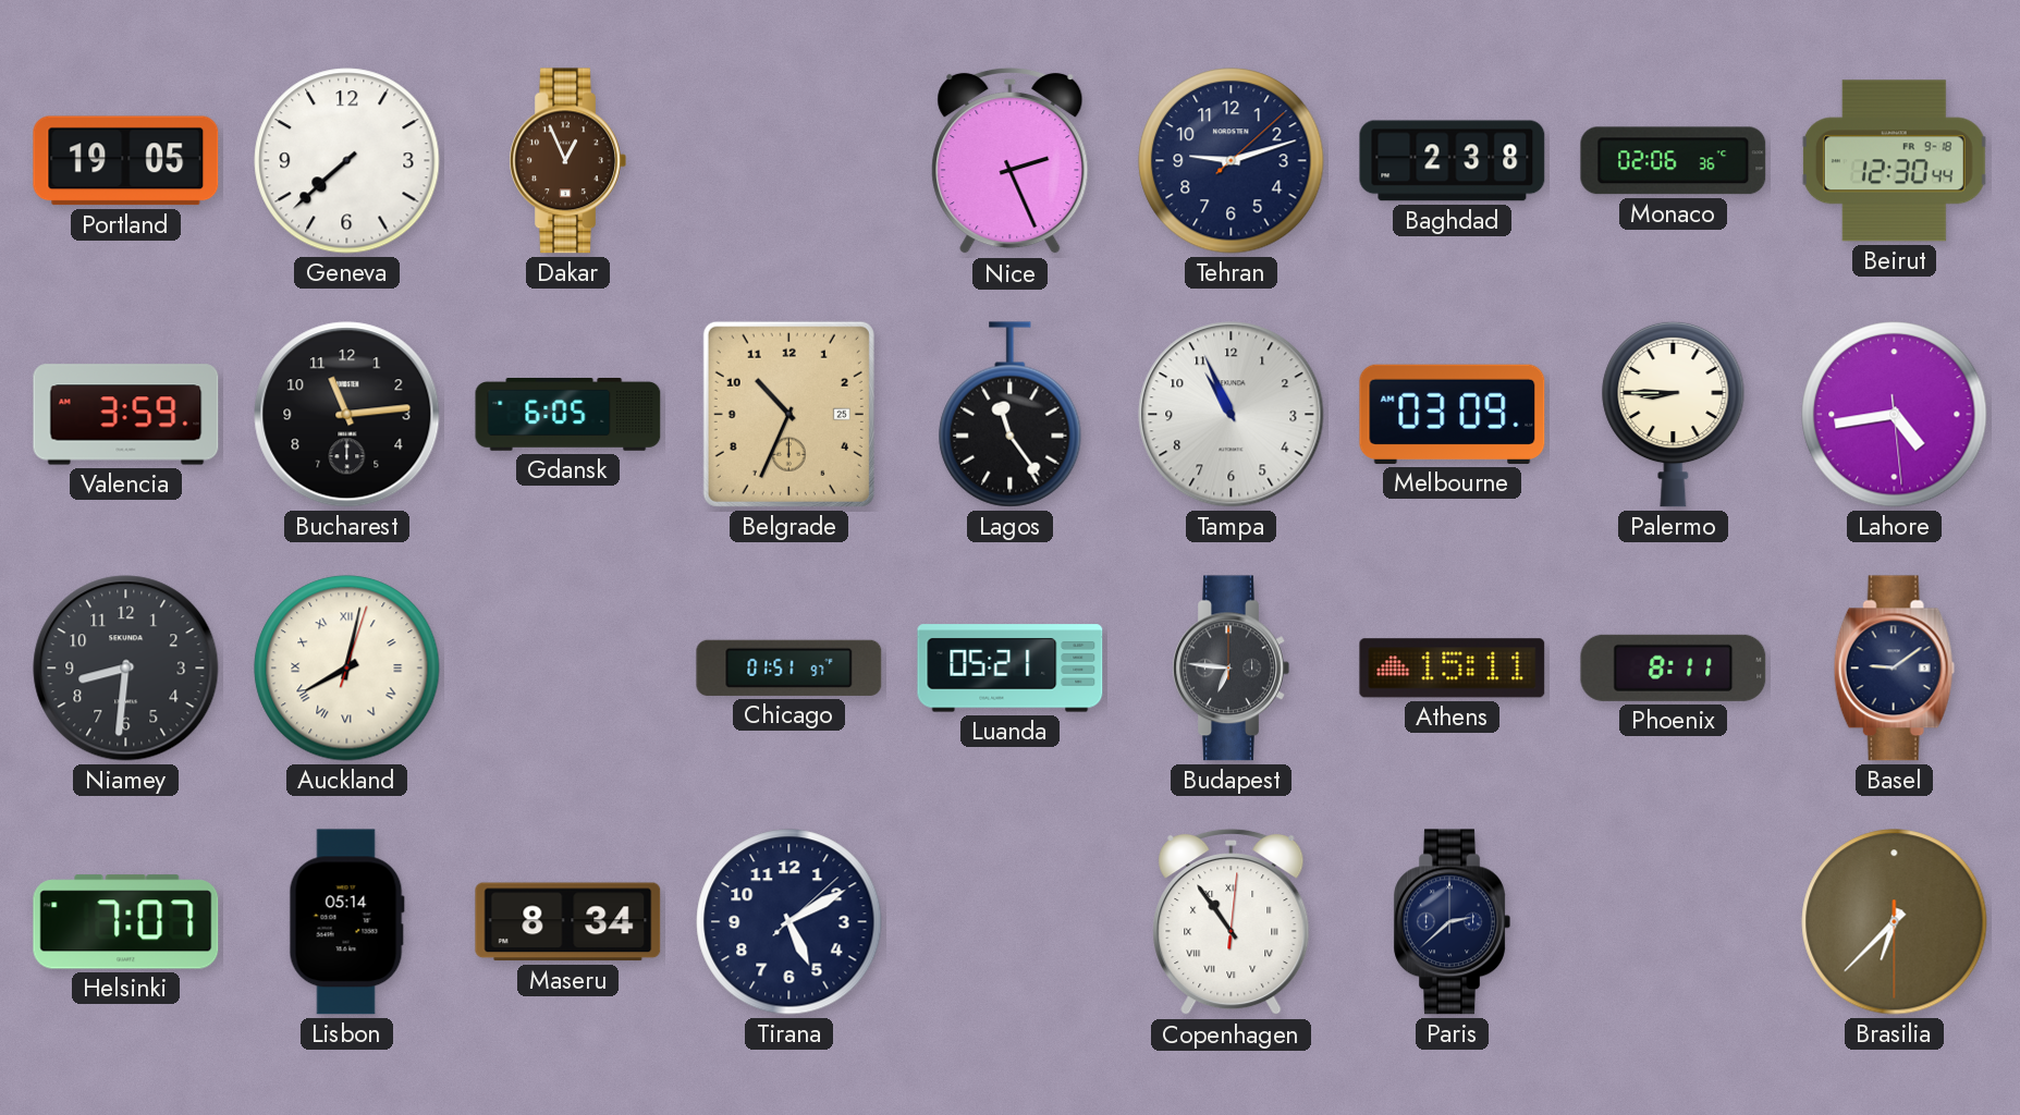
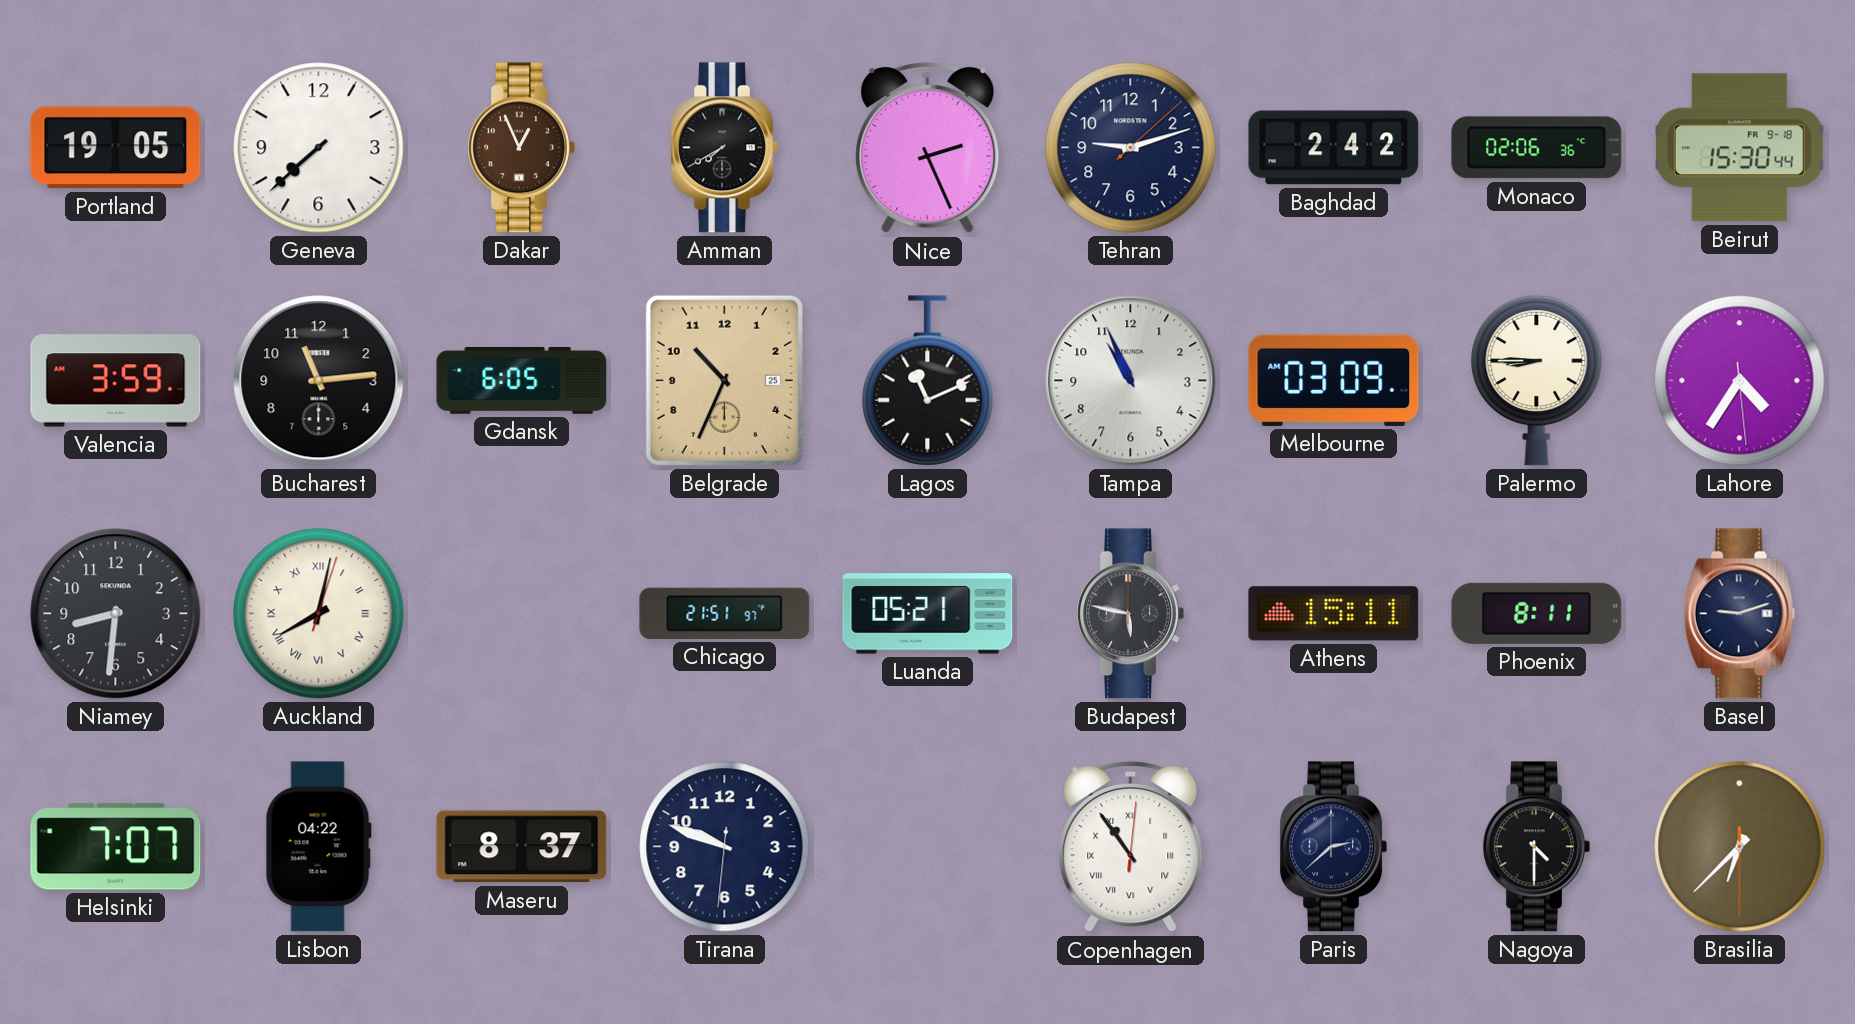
Amman: none -> 7:40
Baghdad: 2:38 -> 2:42
Beirut: 12:30 -> 15:30
Lagos: 11:24 -> 11:11
Lahore: 4:43 -> 4:35
Chicago: 01:51 -> 21:51
Budapest: 6:46 -> 5:47
Basel: 9:09 -> 9:12
Lisbon: 05:14 -> 04:22
Maseru: 8:34 -> 8:37
Tirana: 5:10 -> 9:48
Nagoya: none -> 4:30
